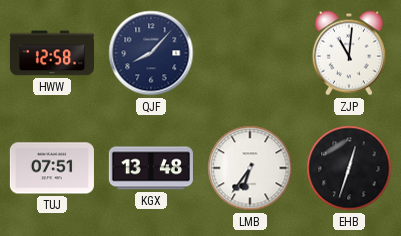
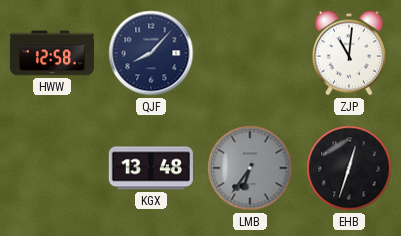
TUJ: 07:51 -> none
LMB dial: white -> grey
